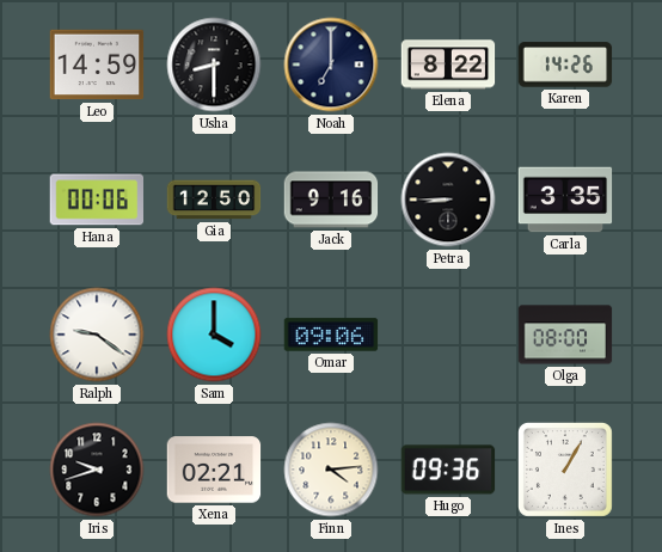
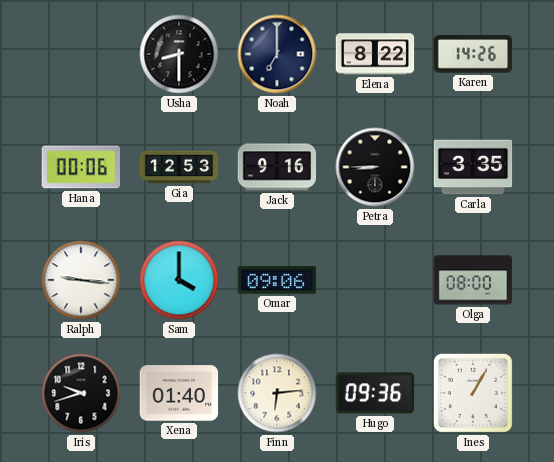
Leo: 14:59 -> none
Gia: 12:50 -> 12:53
Ralph: 9:21 -> 9:16
Xena: 02:21 -> 01:40
Finn: 4:14 -> 6:14
